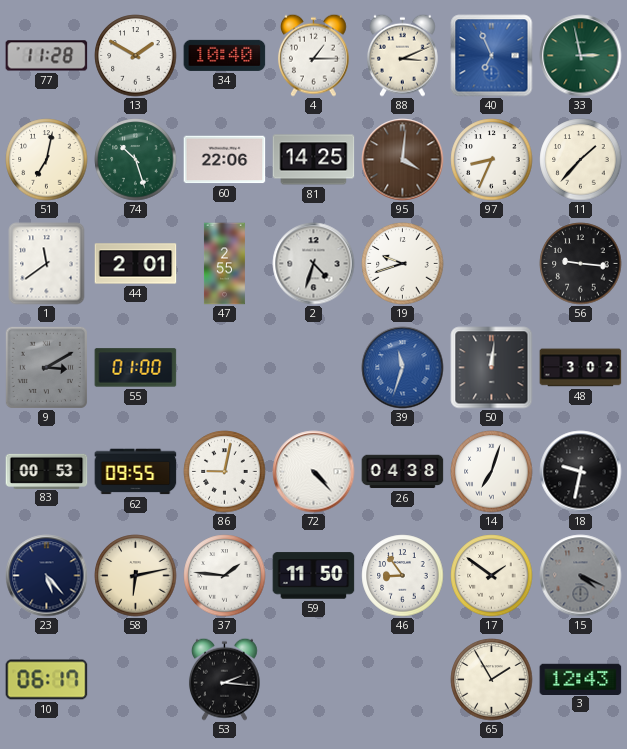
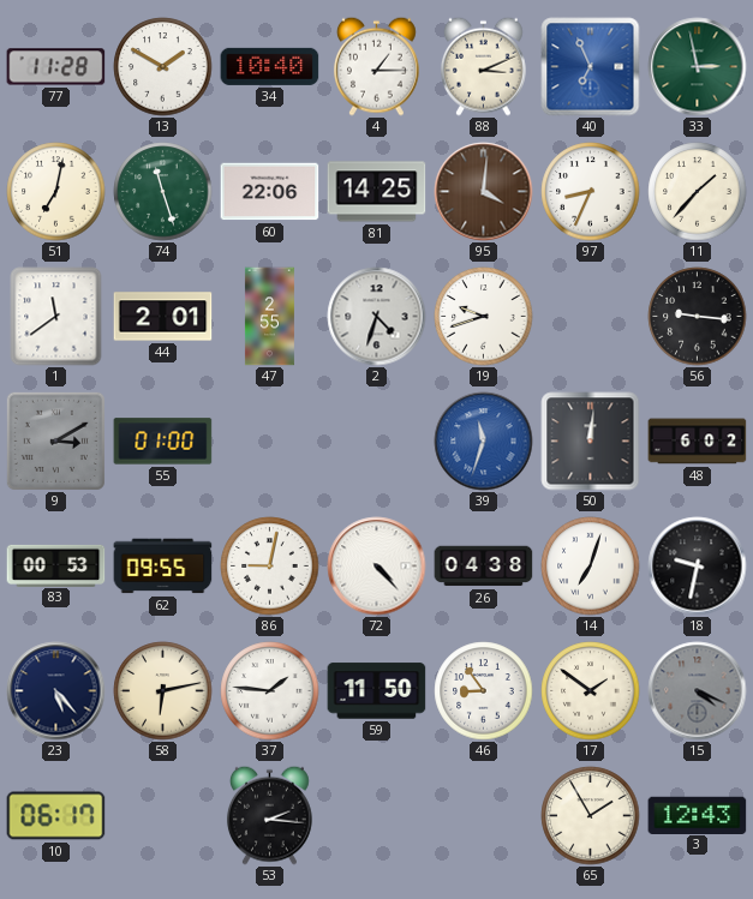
74: 10:27 -> 11:27
48: 3:02 -> 6:02
